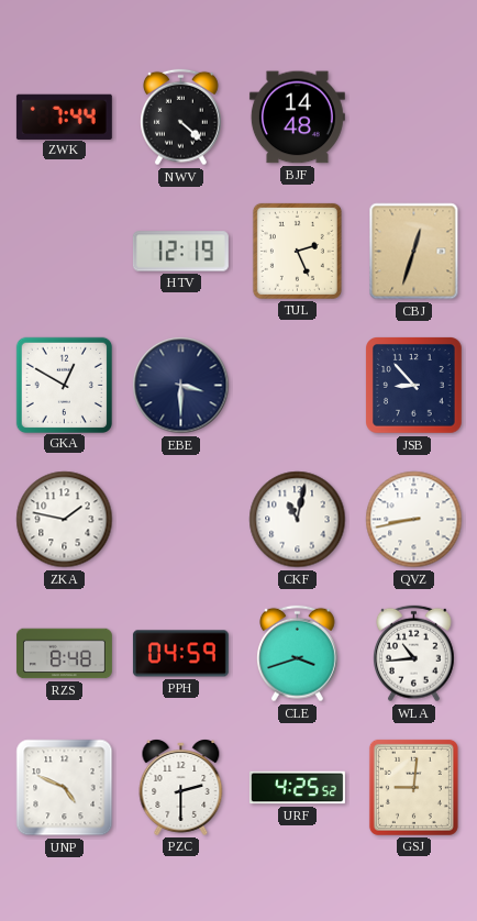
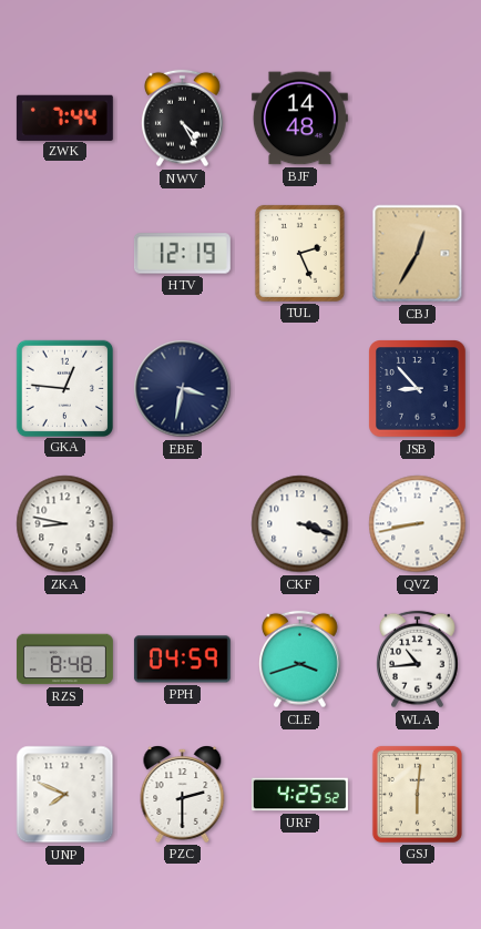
NWV: 4:22 -> 4:25
CBJ: 12:33 -> 12:35
GKA: 12:50 -> 12:46
EBE: 3:30 -> 3:32
ZKA: 1:47 -> 8:47
CKF: 11:02 -> 3:18
UNP: 4:49 -> 7:49
GSJ: 9:01 -> 6:01
